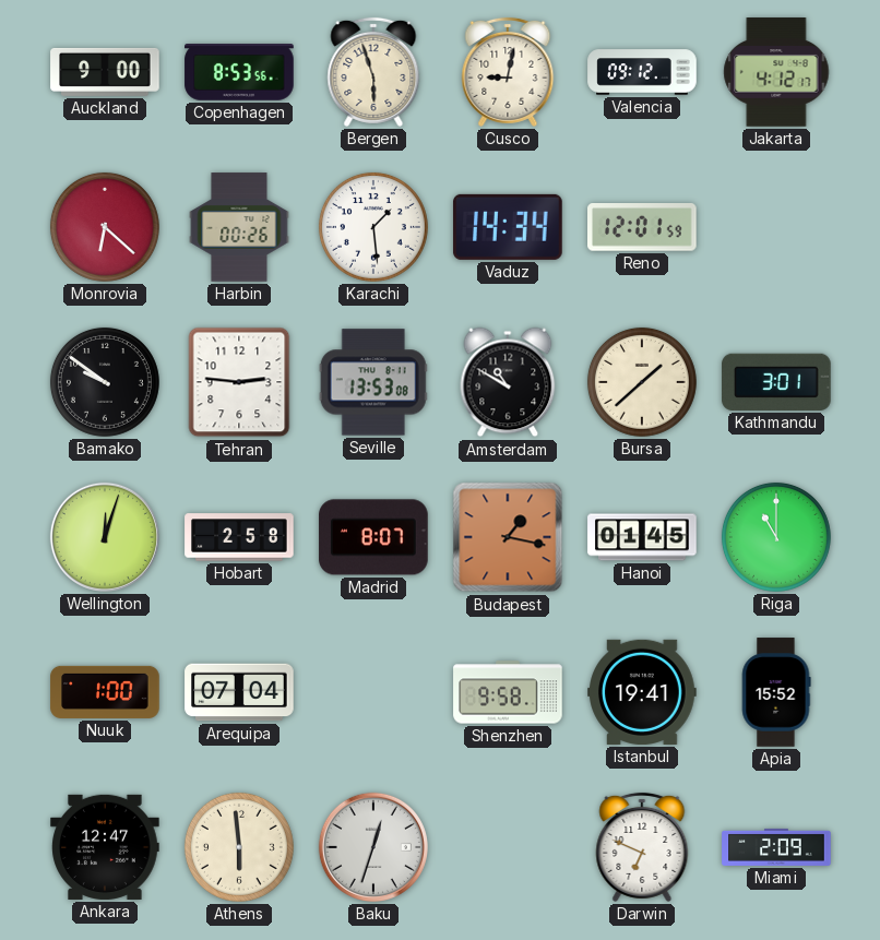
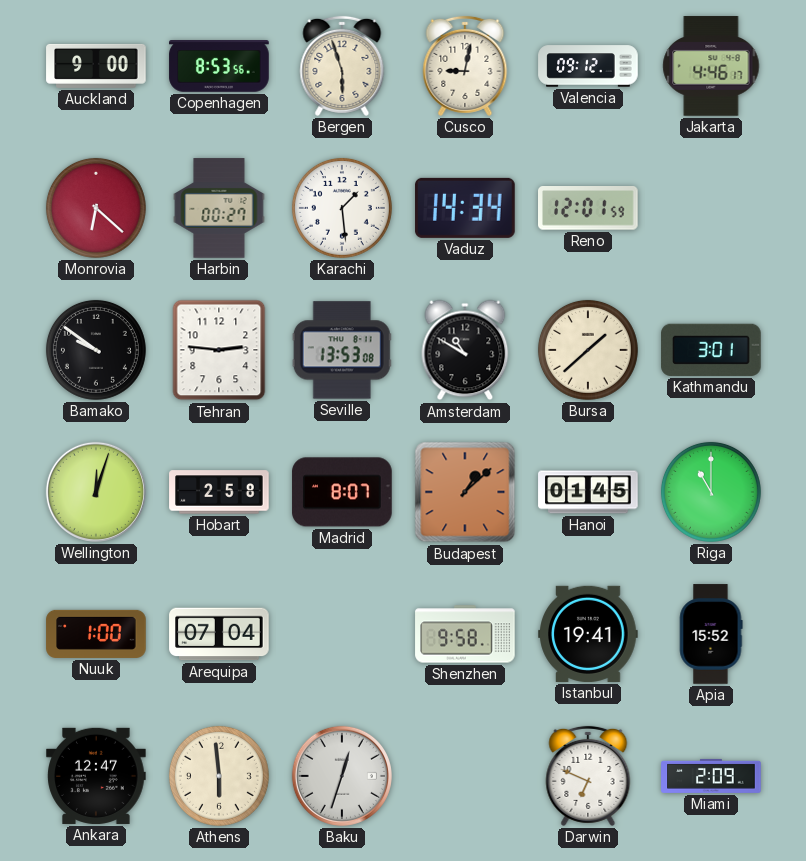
Jakarta: 4:12 -> 4:46
Harbin: 00:26 -> 00:27
Budapest: 1:17 -> 1:08
